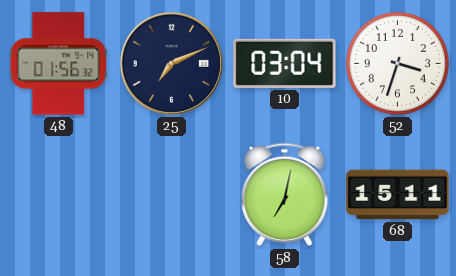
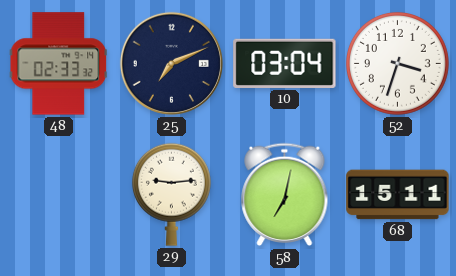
48: 01:56 -> 02:33
29: none -> 9:14
